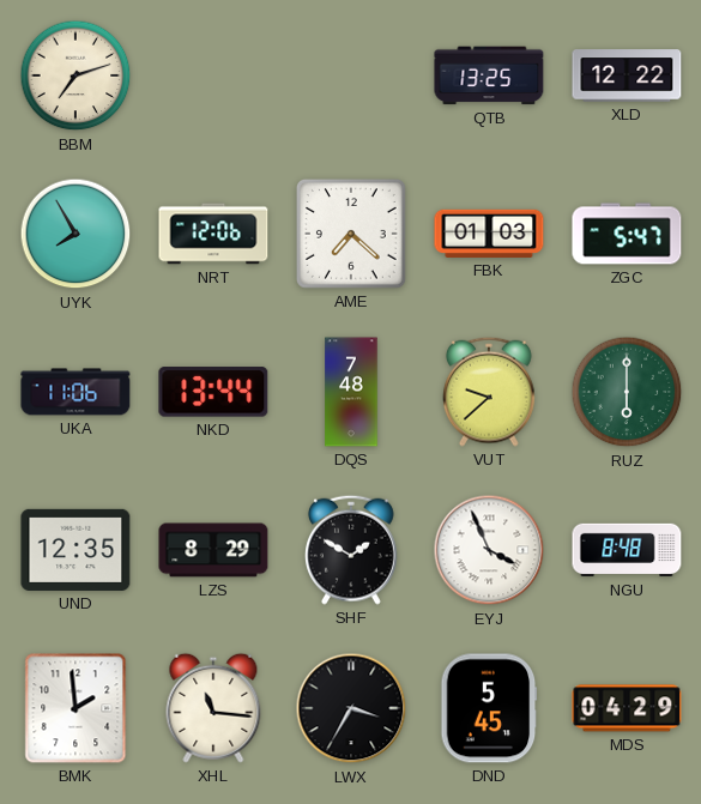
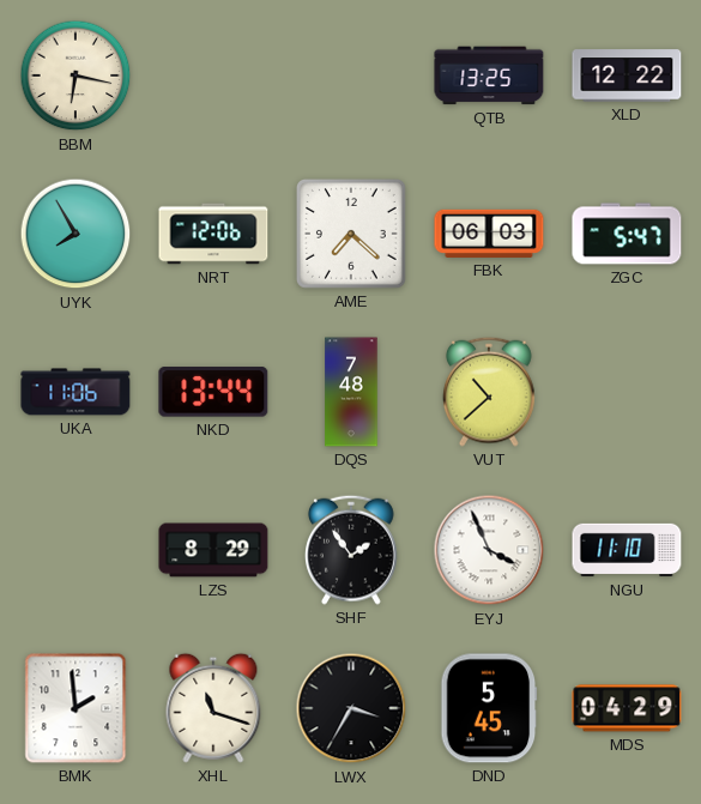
BBM: 7:12 -> 6:17
FBK: 01:03 -> 06:03
VUT: 9:38 -> 10:38
RUZ: 6:00 -> none
UND: 12:35 -> none
SHF: 1:50 -> 1:54
NGU: 8:48 -> 11:10
XHL: 11:16 -> 11:18
